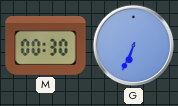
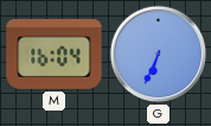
M: 00:30 -> 16:04
